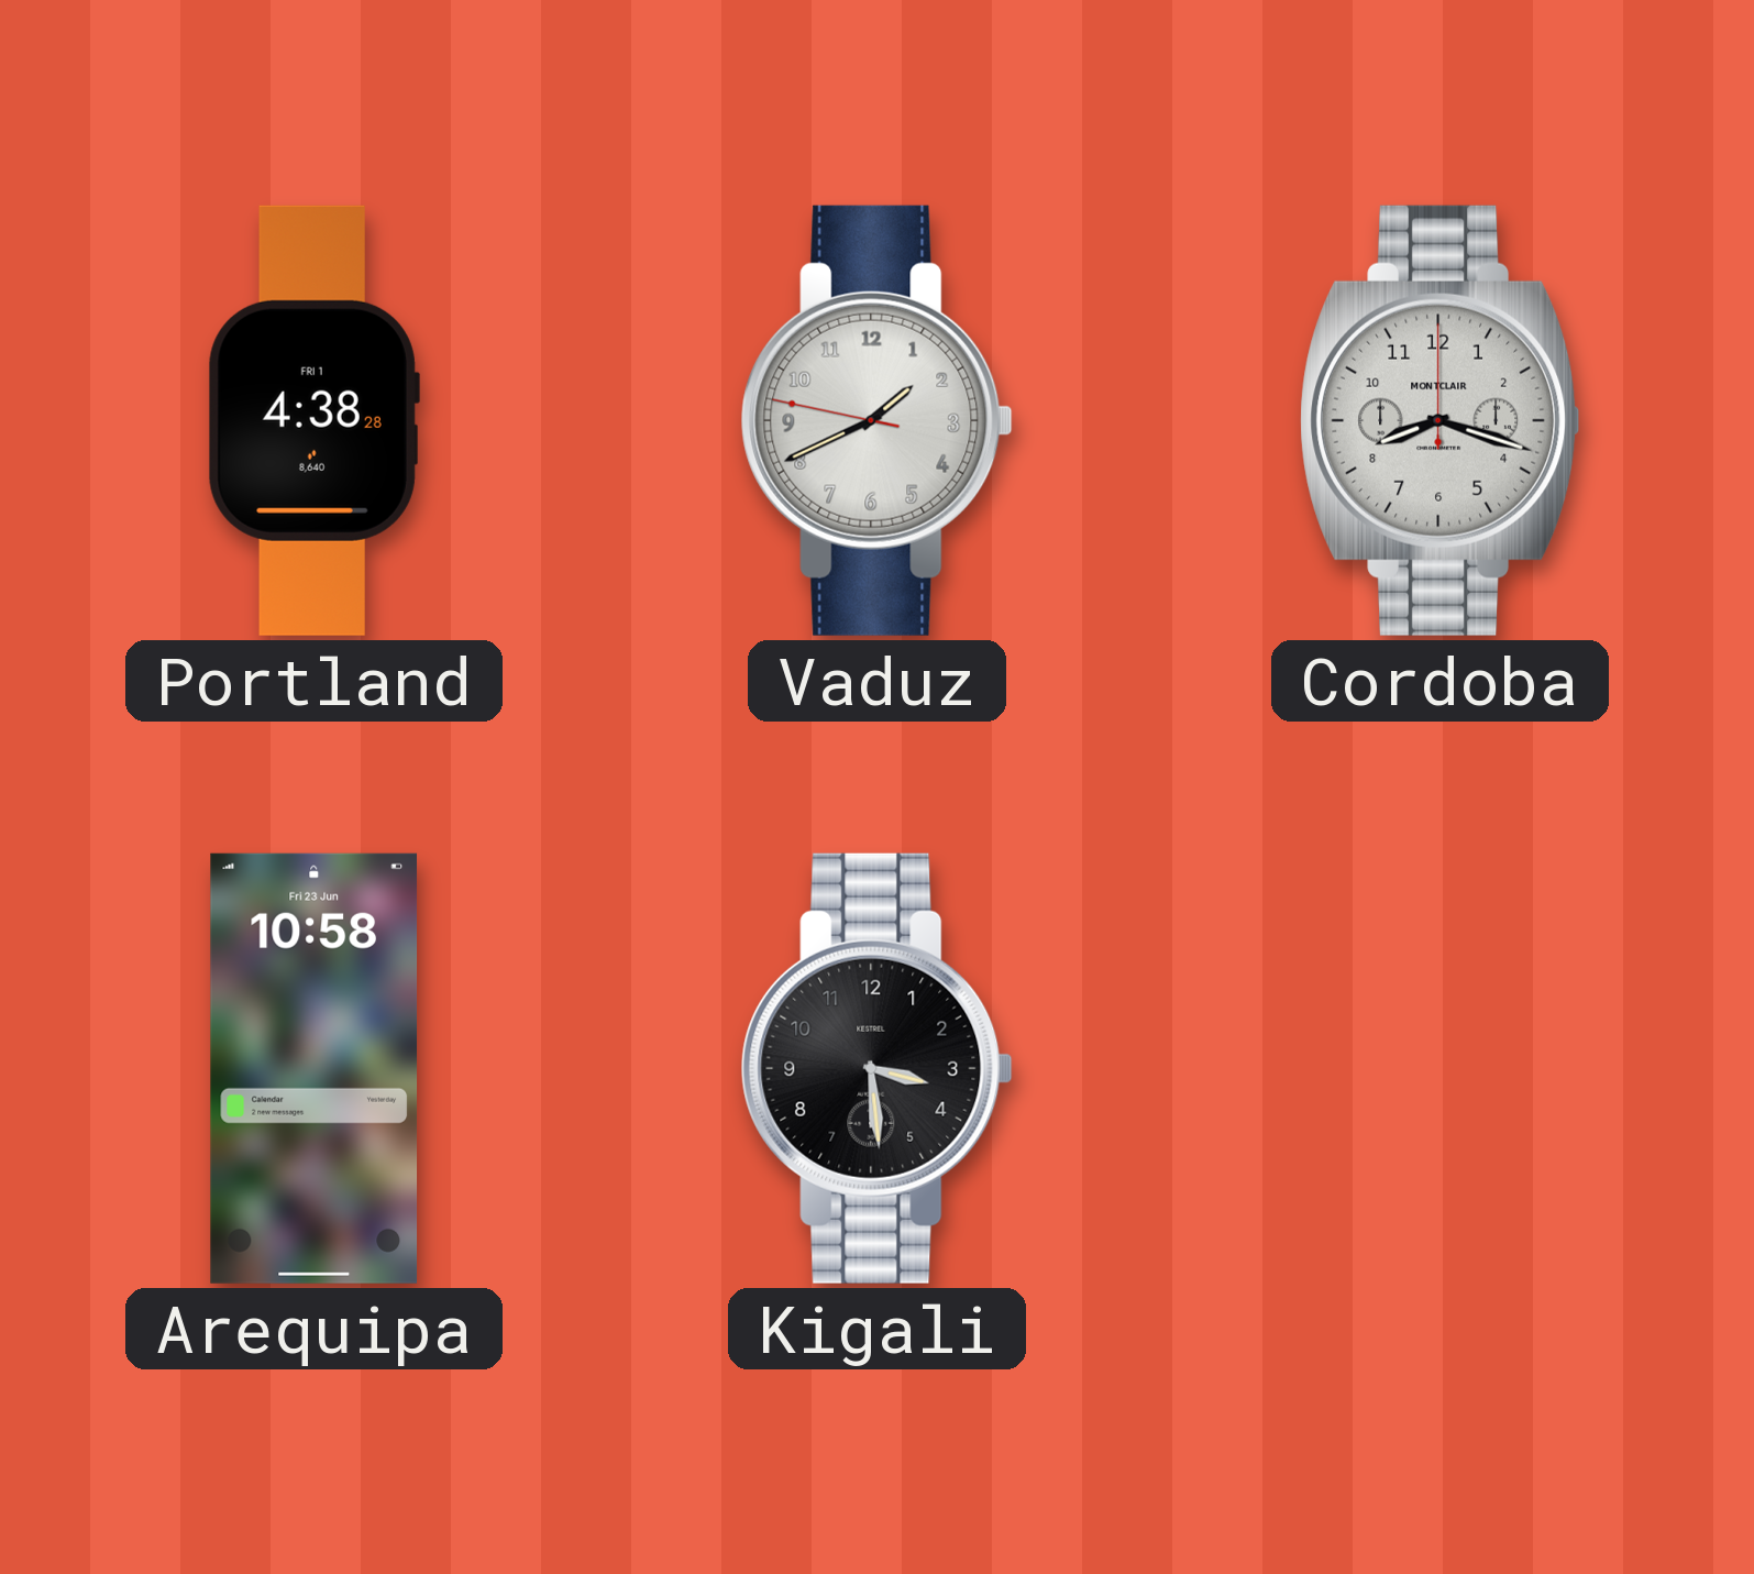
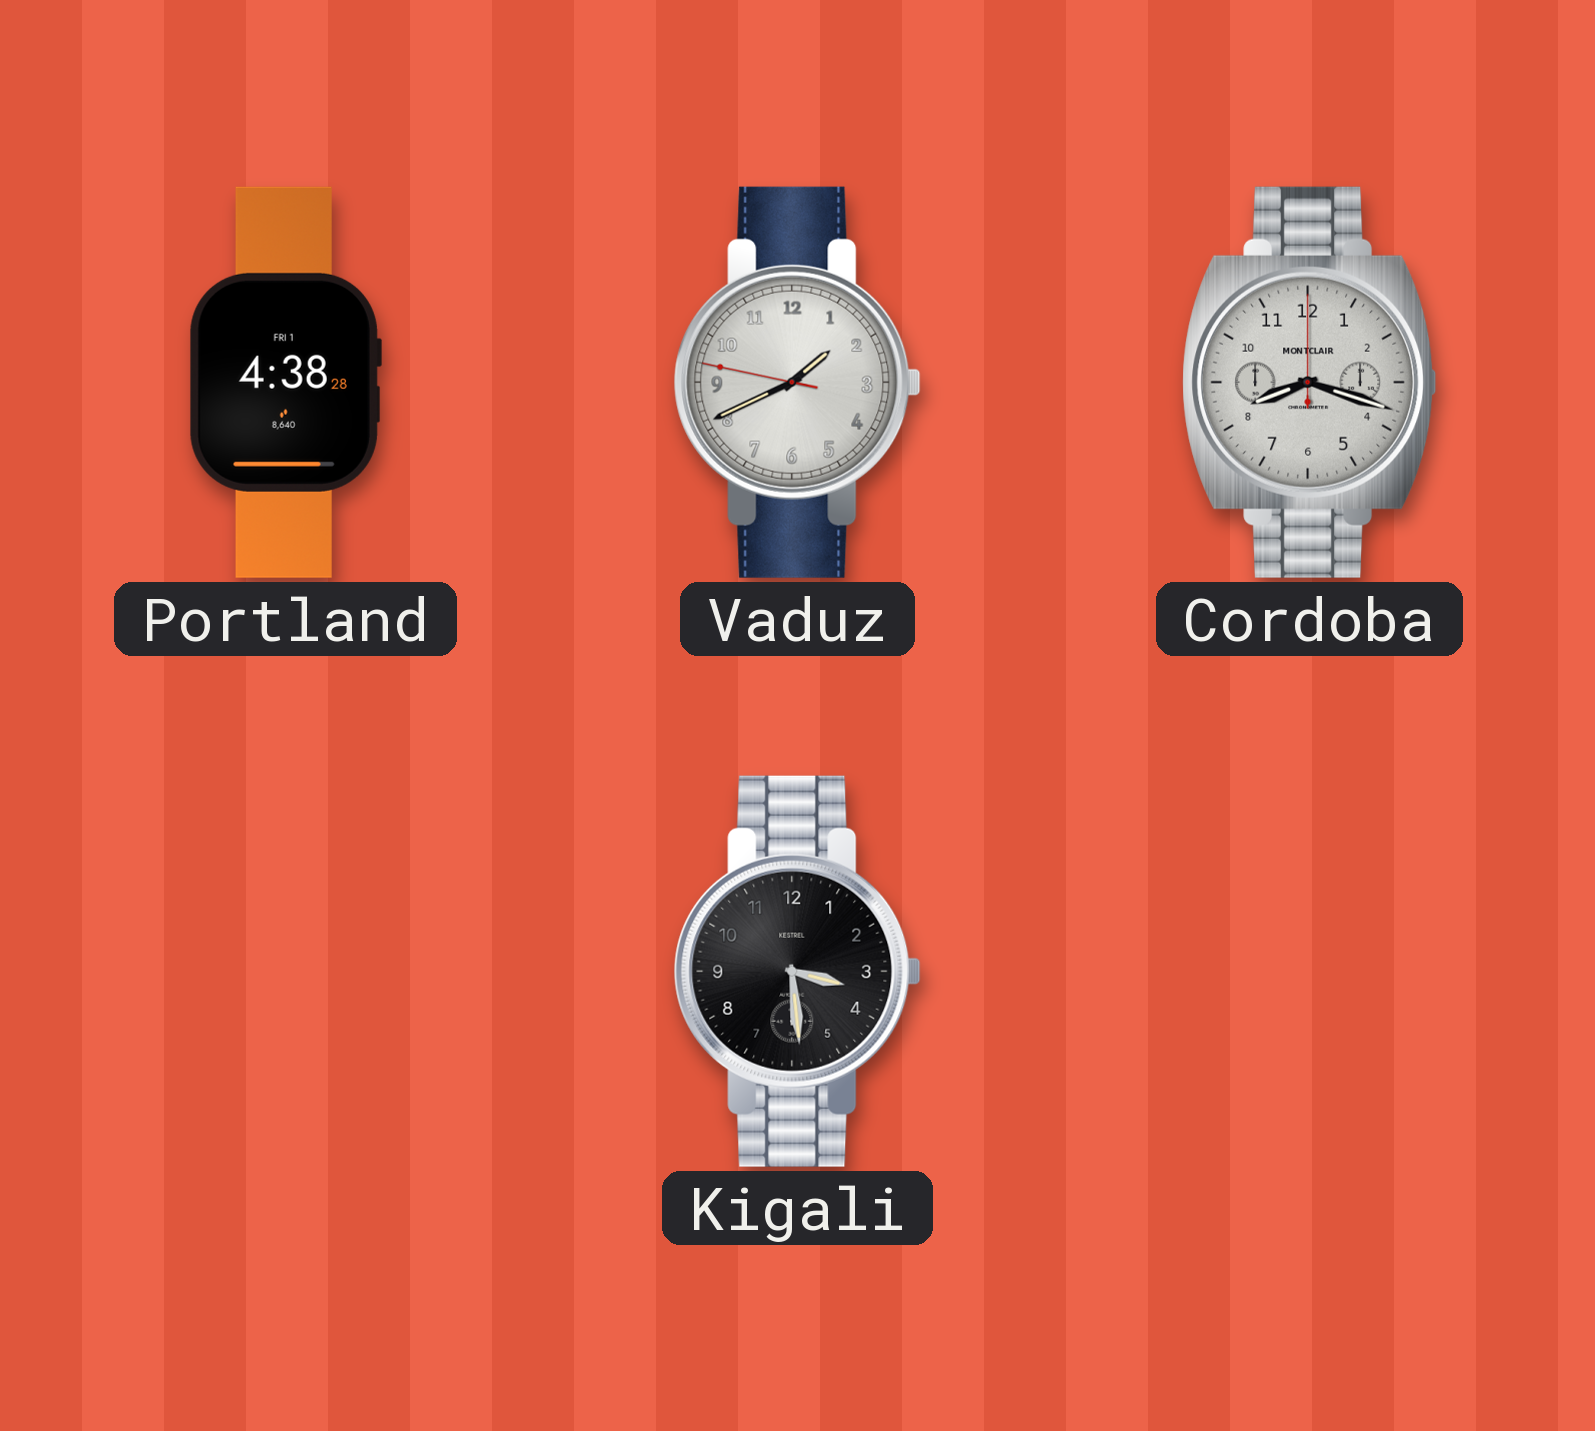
Arequipa: 10:58 -> none
